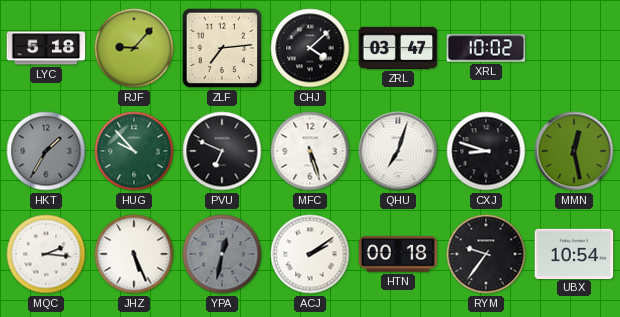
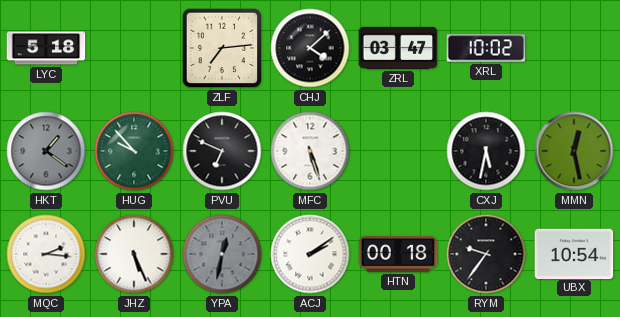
RJF: 9:07 -> none
HKT: 1:35 -> 1:21
QHU: 7:03 -> none
CXJ: 8:48 -> 5:32
